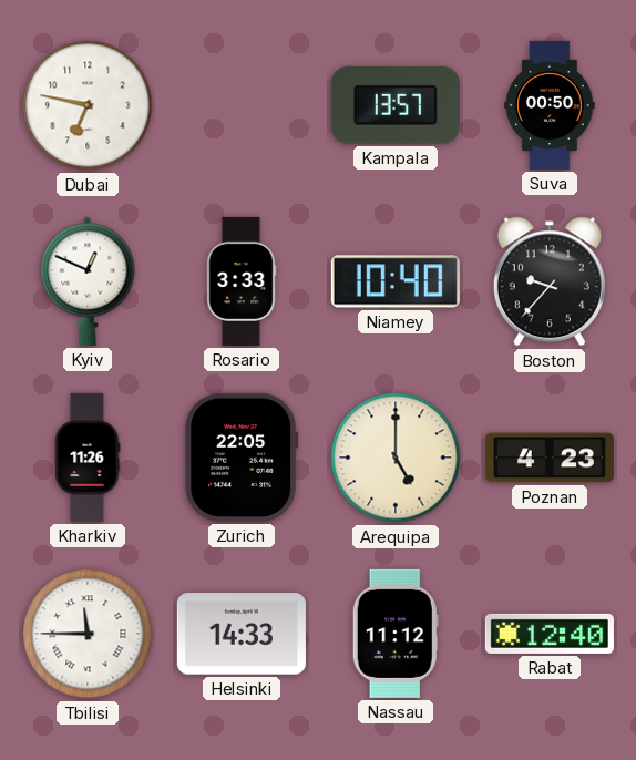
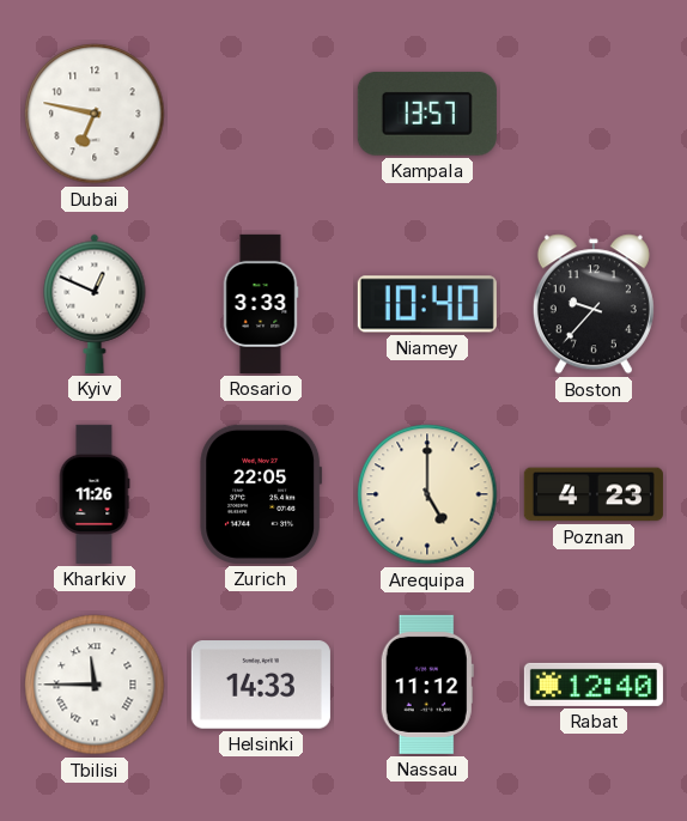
Suva: 00:50 -> none
